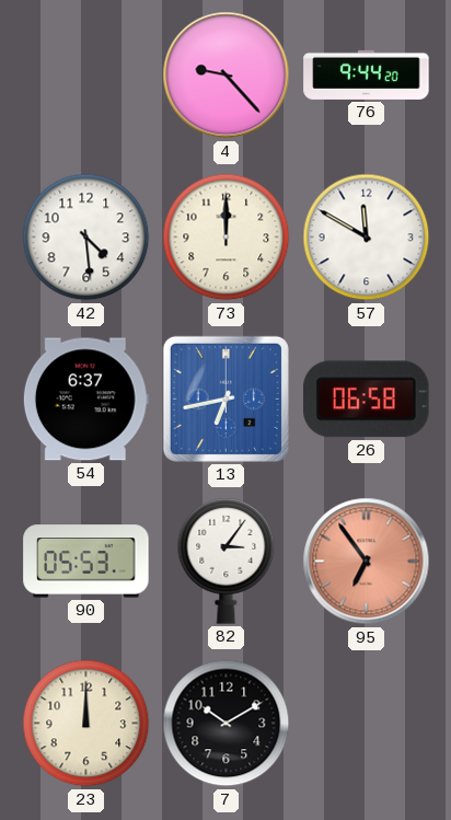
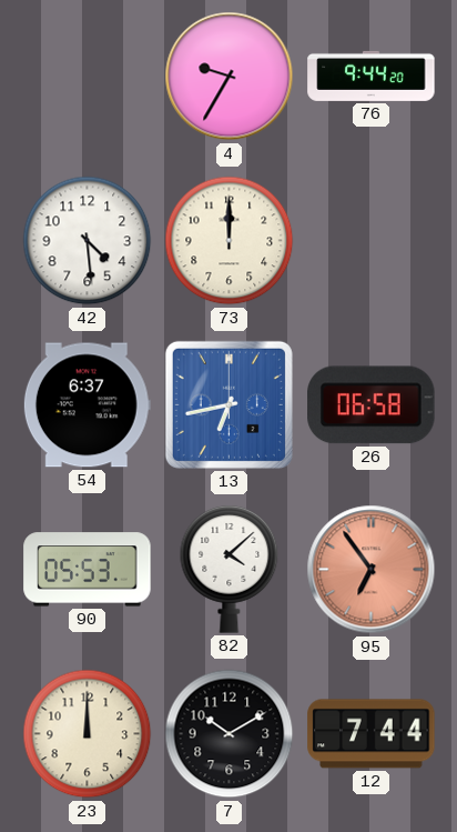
4: 9:23 -> 9:35
57: 11:50 -> none
82: 3:06 -> 4:08
12: none -> 7:44
